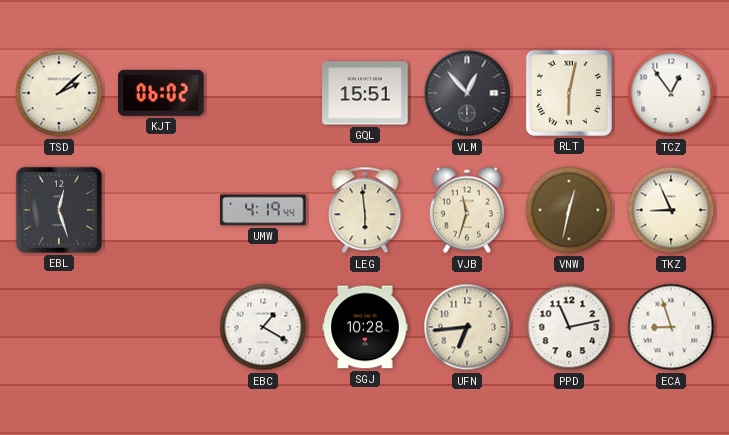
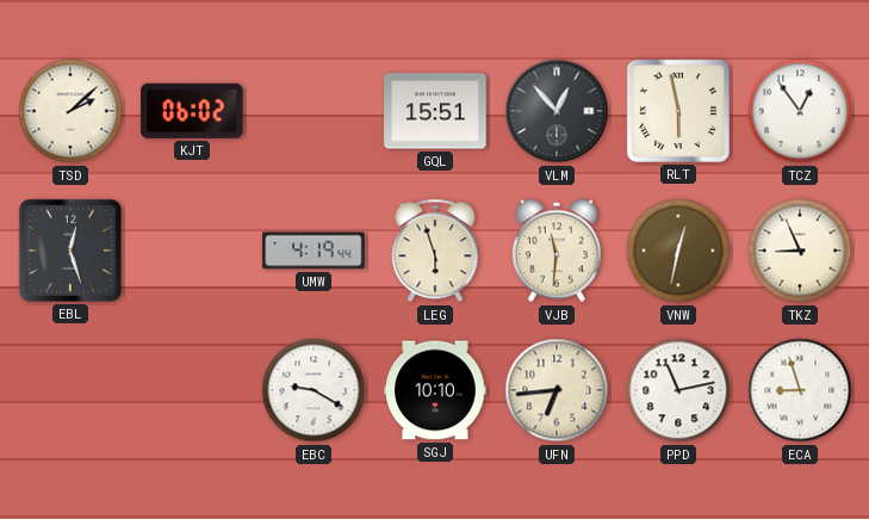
RLT: 6:02 -> 5:58
LEG: 5:59 -> 5:57
VJB: 11:33 -> 11:31
EBC: 1:20 -> 9:20
SGJ: 10:28 -> 10:10
